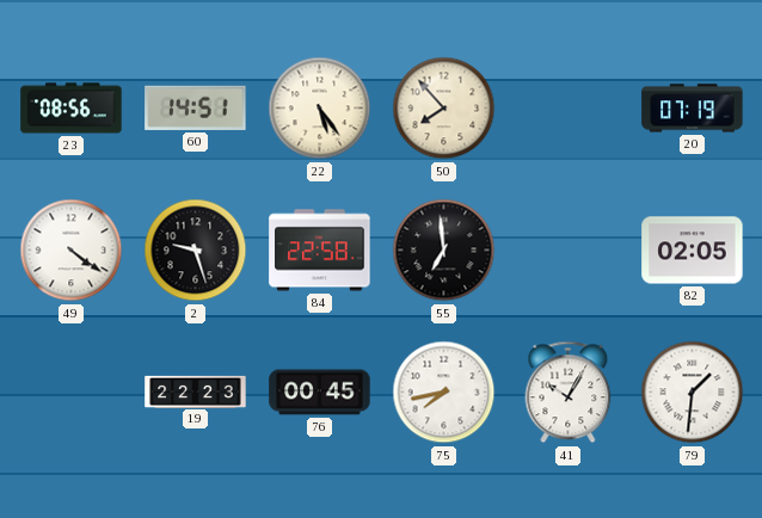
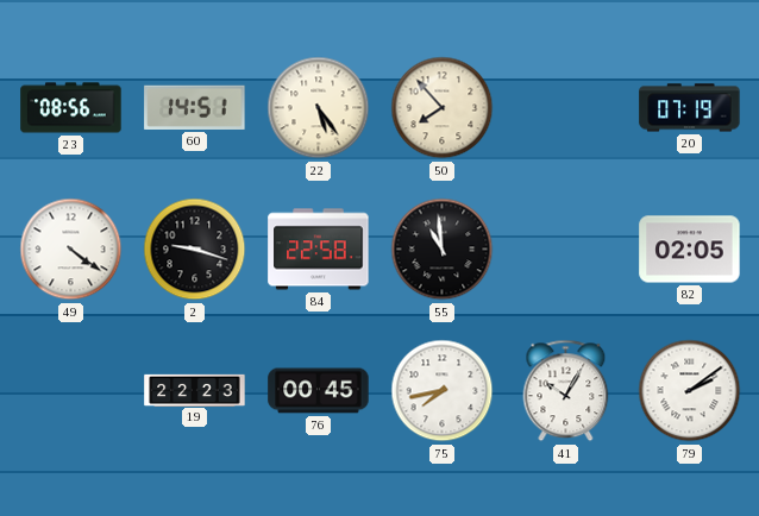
2: 9:27 -> 9:18
55: 6:59 -> 10:59
79: 1:31 -> 2:09
